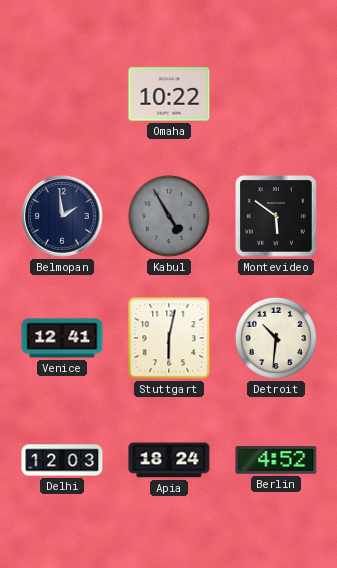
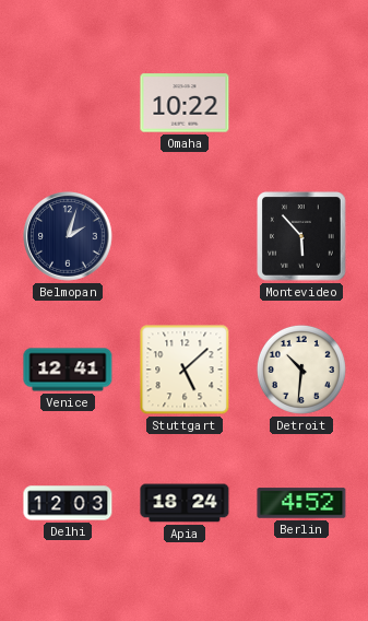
Belmopan: 1:59 -> 2:03
Kabul: 4:55 -> none
Montevideo: 5:51 -> 5:53
Stuttgart: 6:02 -> 5:08
